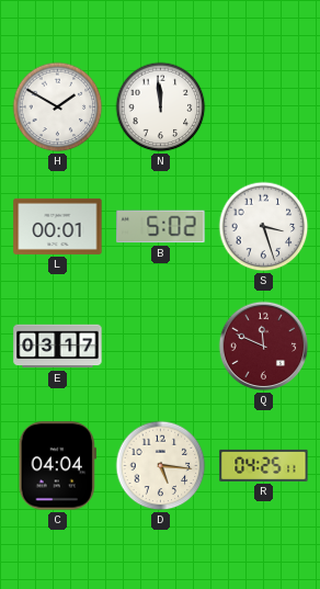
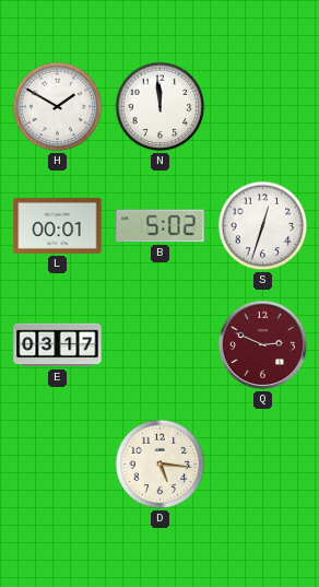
S: 3:27 -> 12:33
Q: 11:49 -> 2:49
C: 04:04 -> none
R: 04:25 -> none
